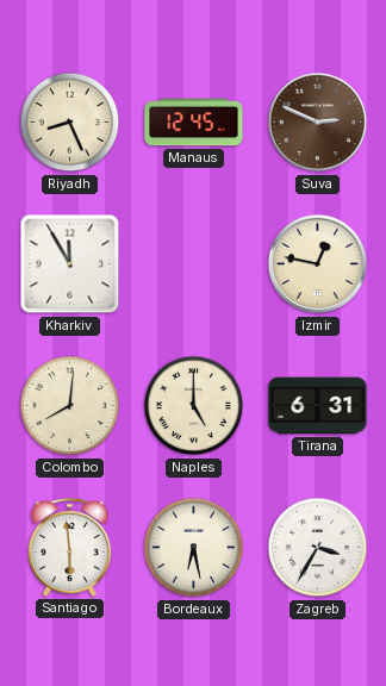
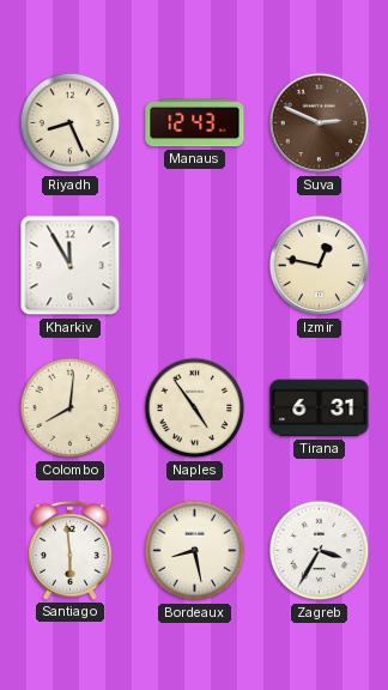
Manaus: 12:45 -> 12:43
Naples: 5:00 -> 4:54
Bordeaux: 6:28 -> 8:28
